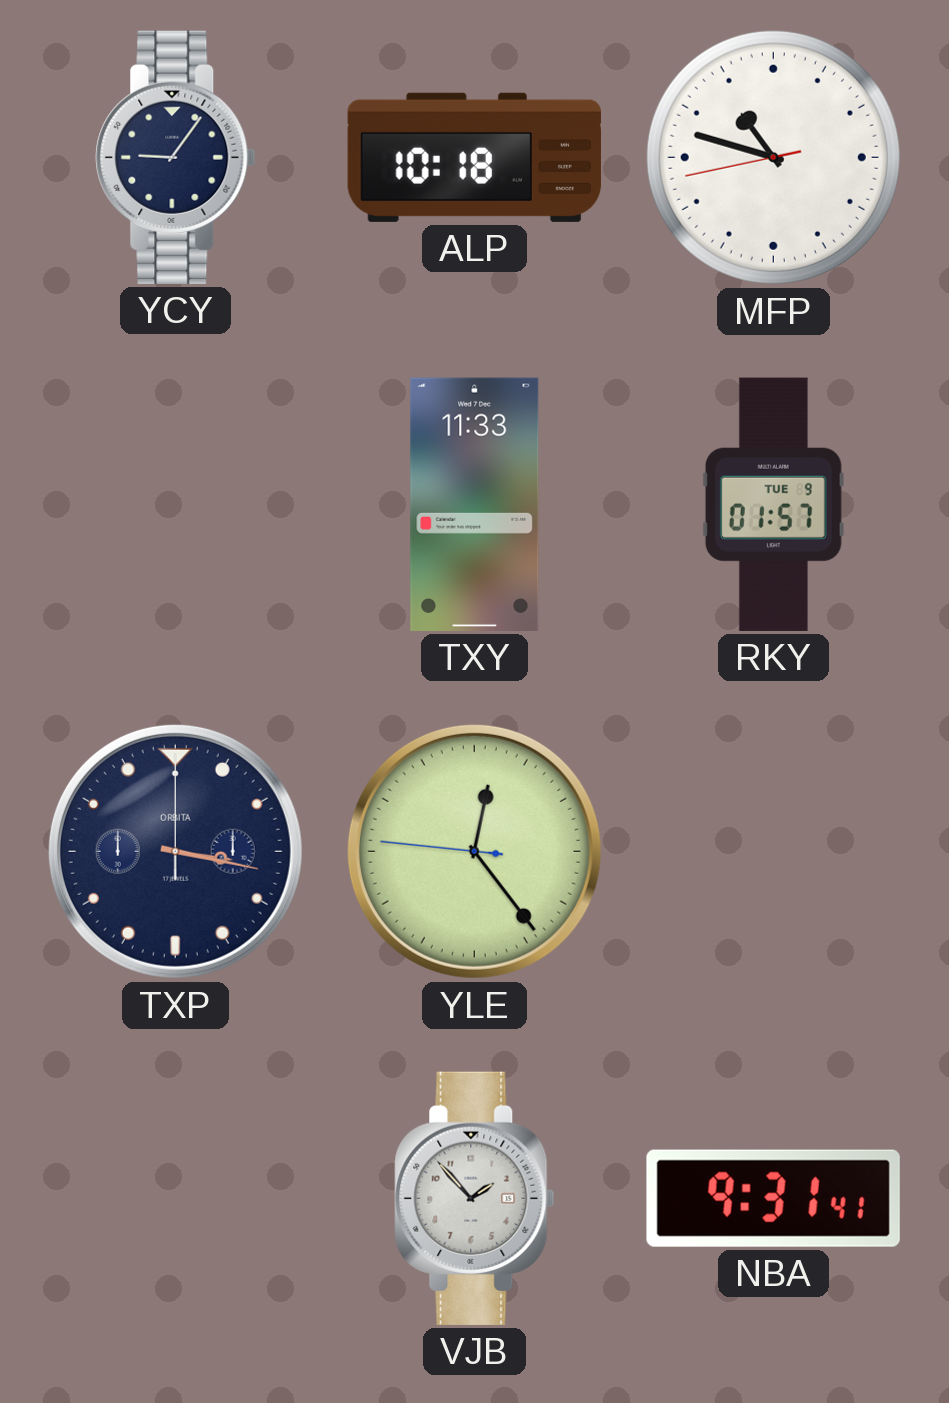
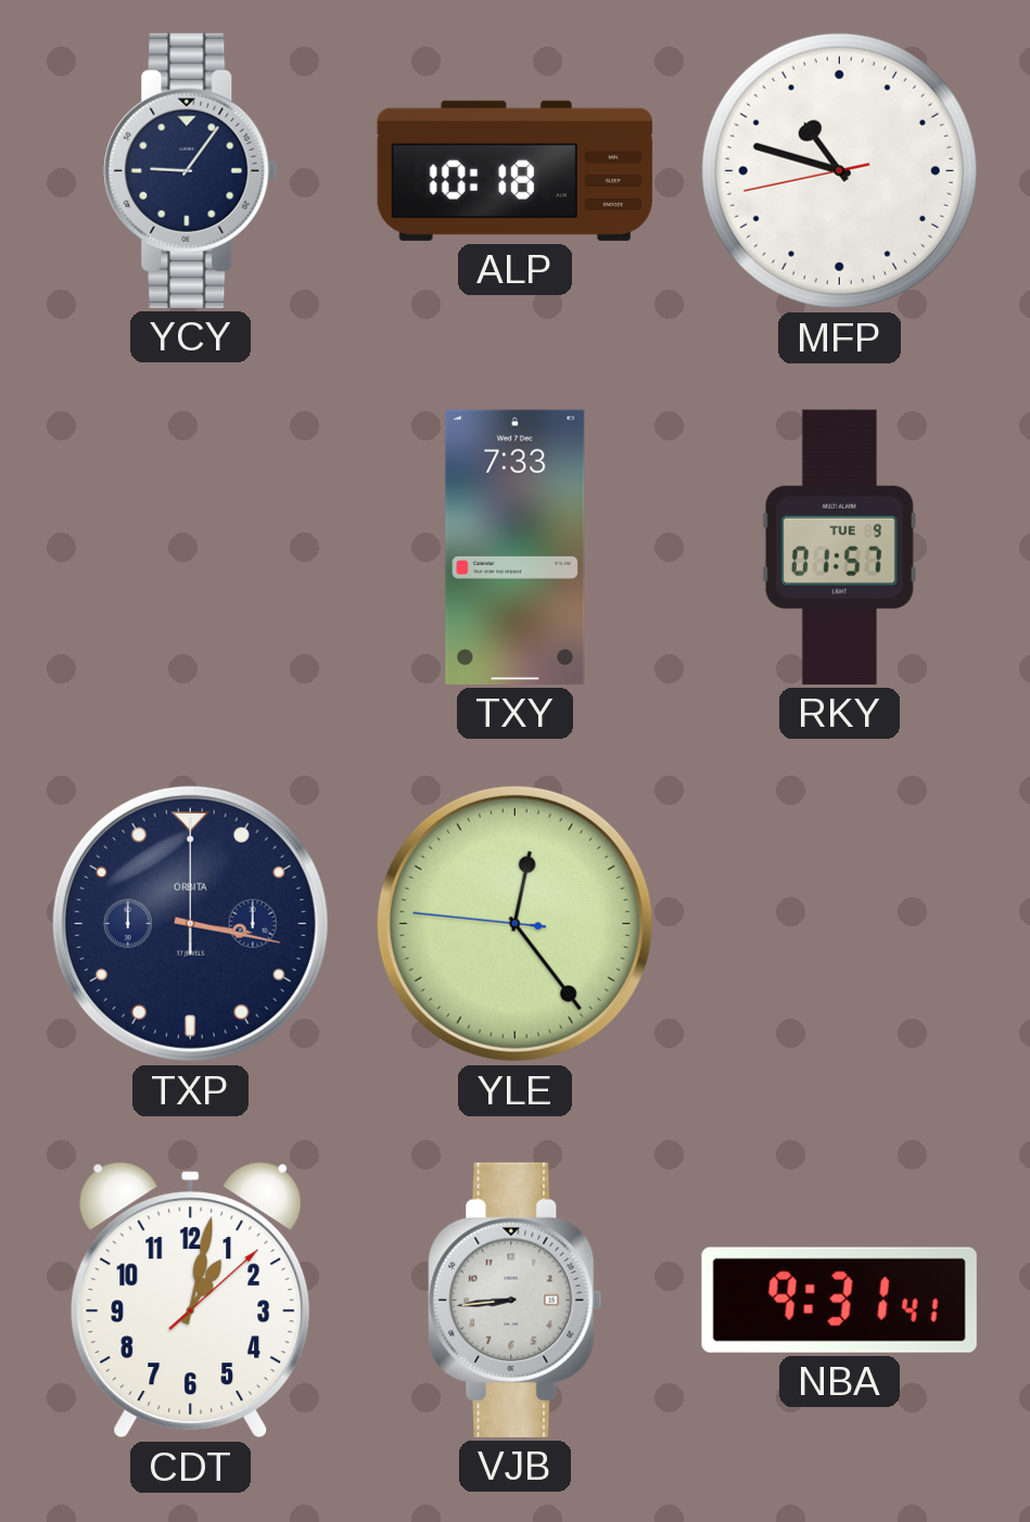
TXY: 11:33 -> 7:33
CDT: none -> 1:02
VJB: 1:53 -> 8:44
